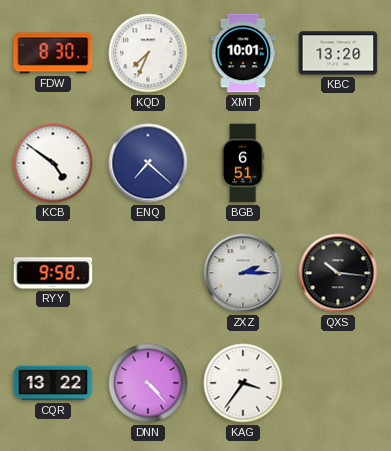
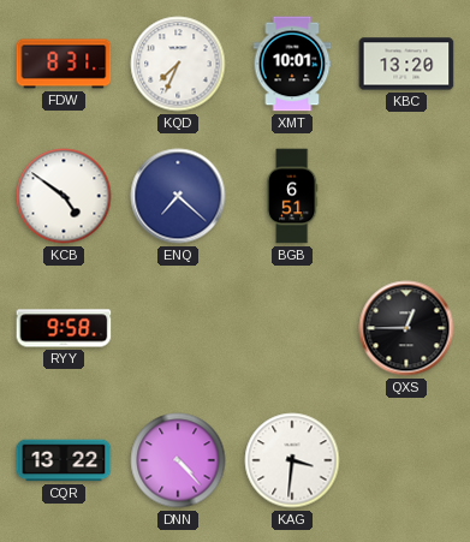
FDW: 8:30 -> 8:31
ZXZ: 2:15 -> none
QXS: 10:16 -> 12:45
KAG: 3:36 -> 3:31
